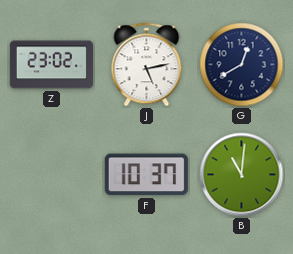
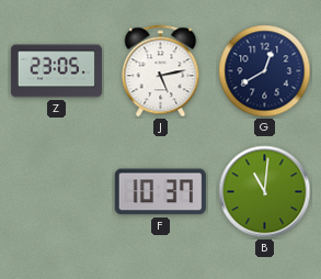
Z: 23:02 -> 23:05
